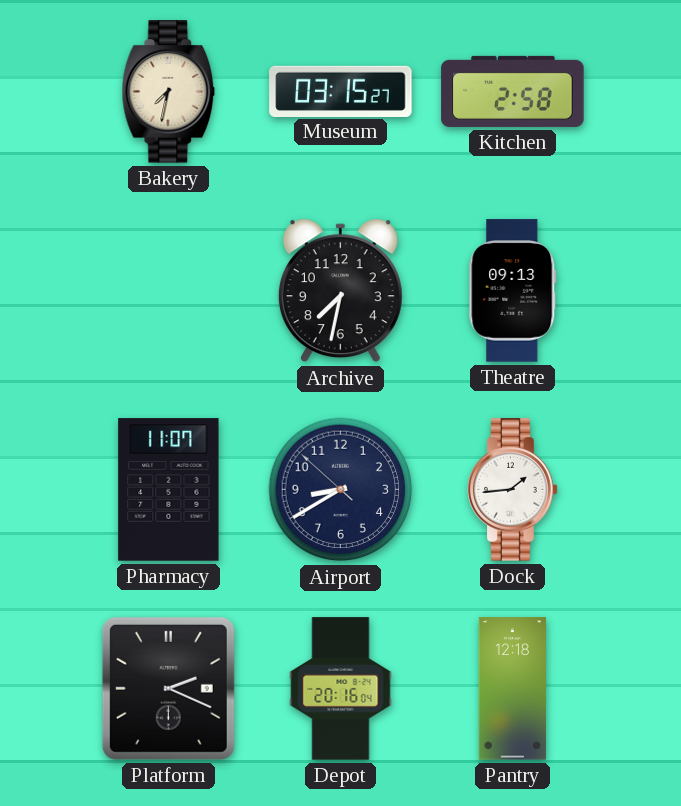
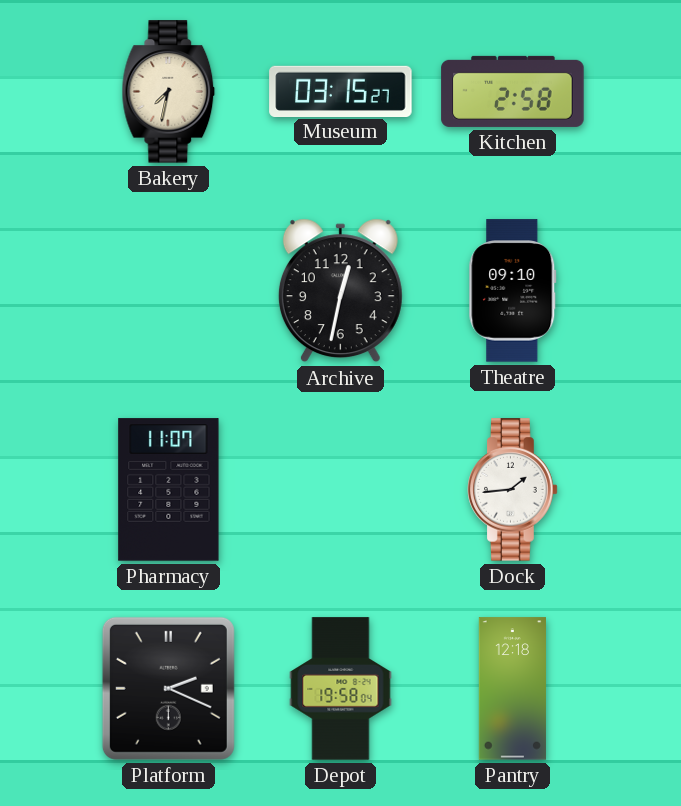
Archive: 7:32 -> 12:32
Theatre: 09:13 -> 09:10
Airport: 8:39 -> none
Depot: 20:16 -> 19:58
